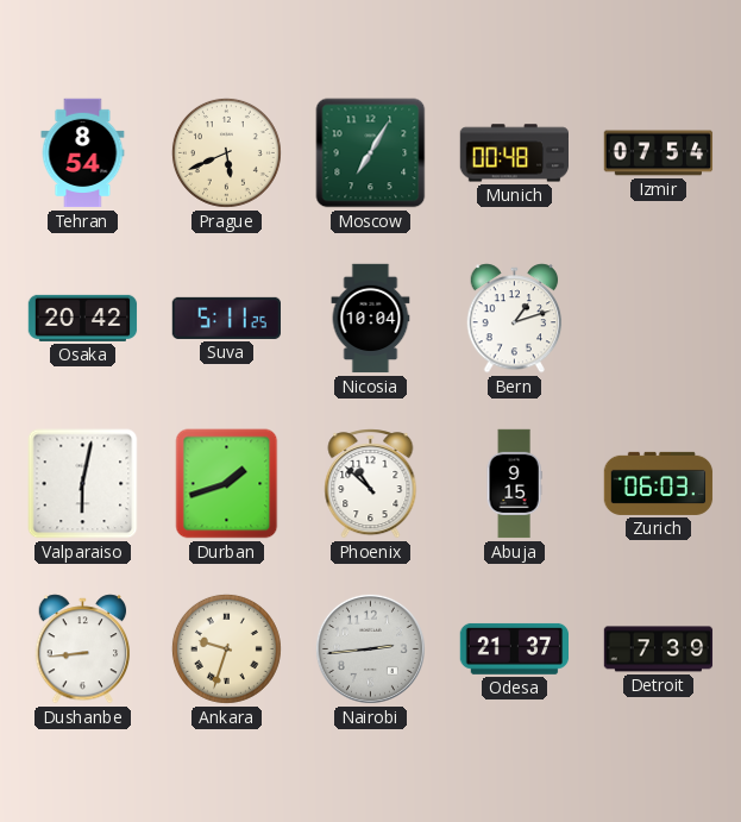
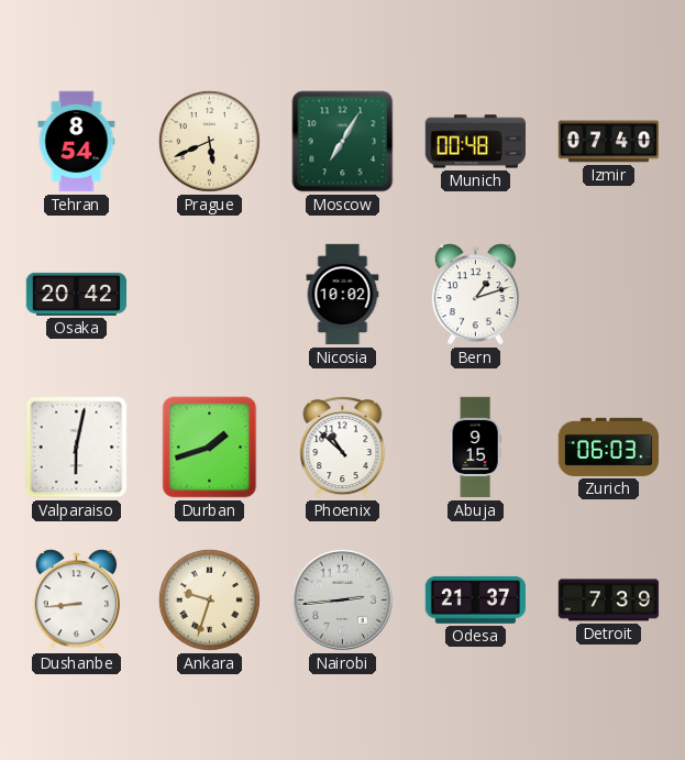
Izmir: 07:54 -> 07:40
Suva: 5:11 -> none
Nicosia: 10:04 -> 10:02
